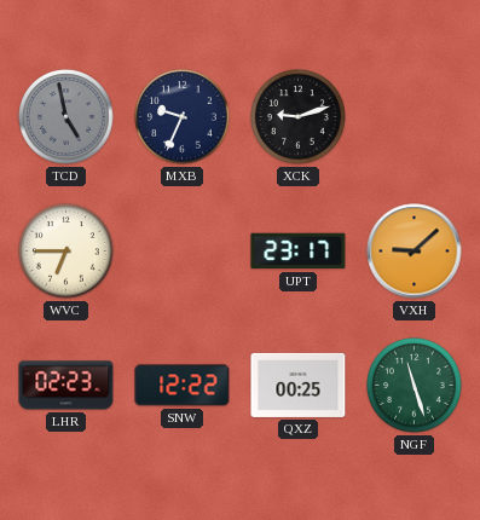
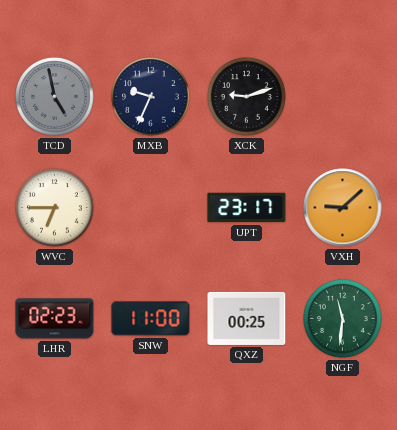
SNW: 12:22 -> 11:00
NGF: 11:27 -> 11:31
